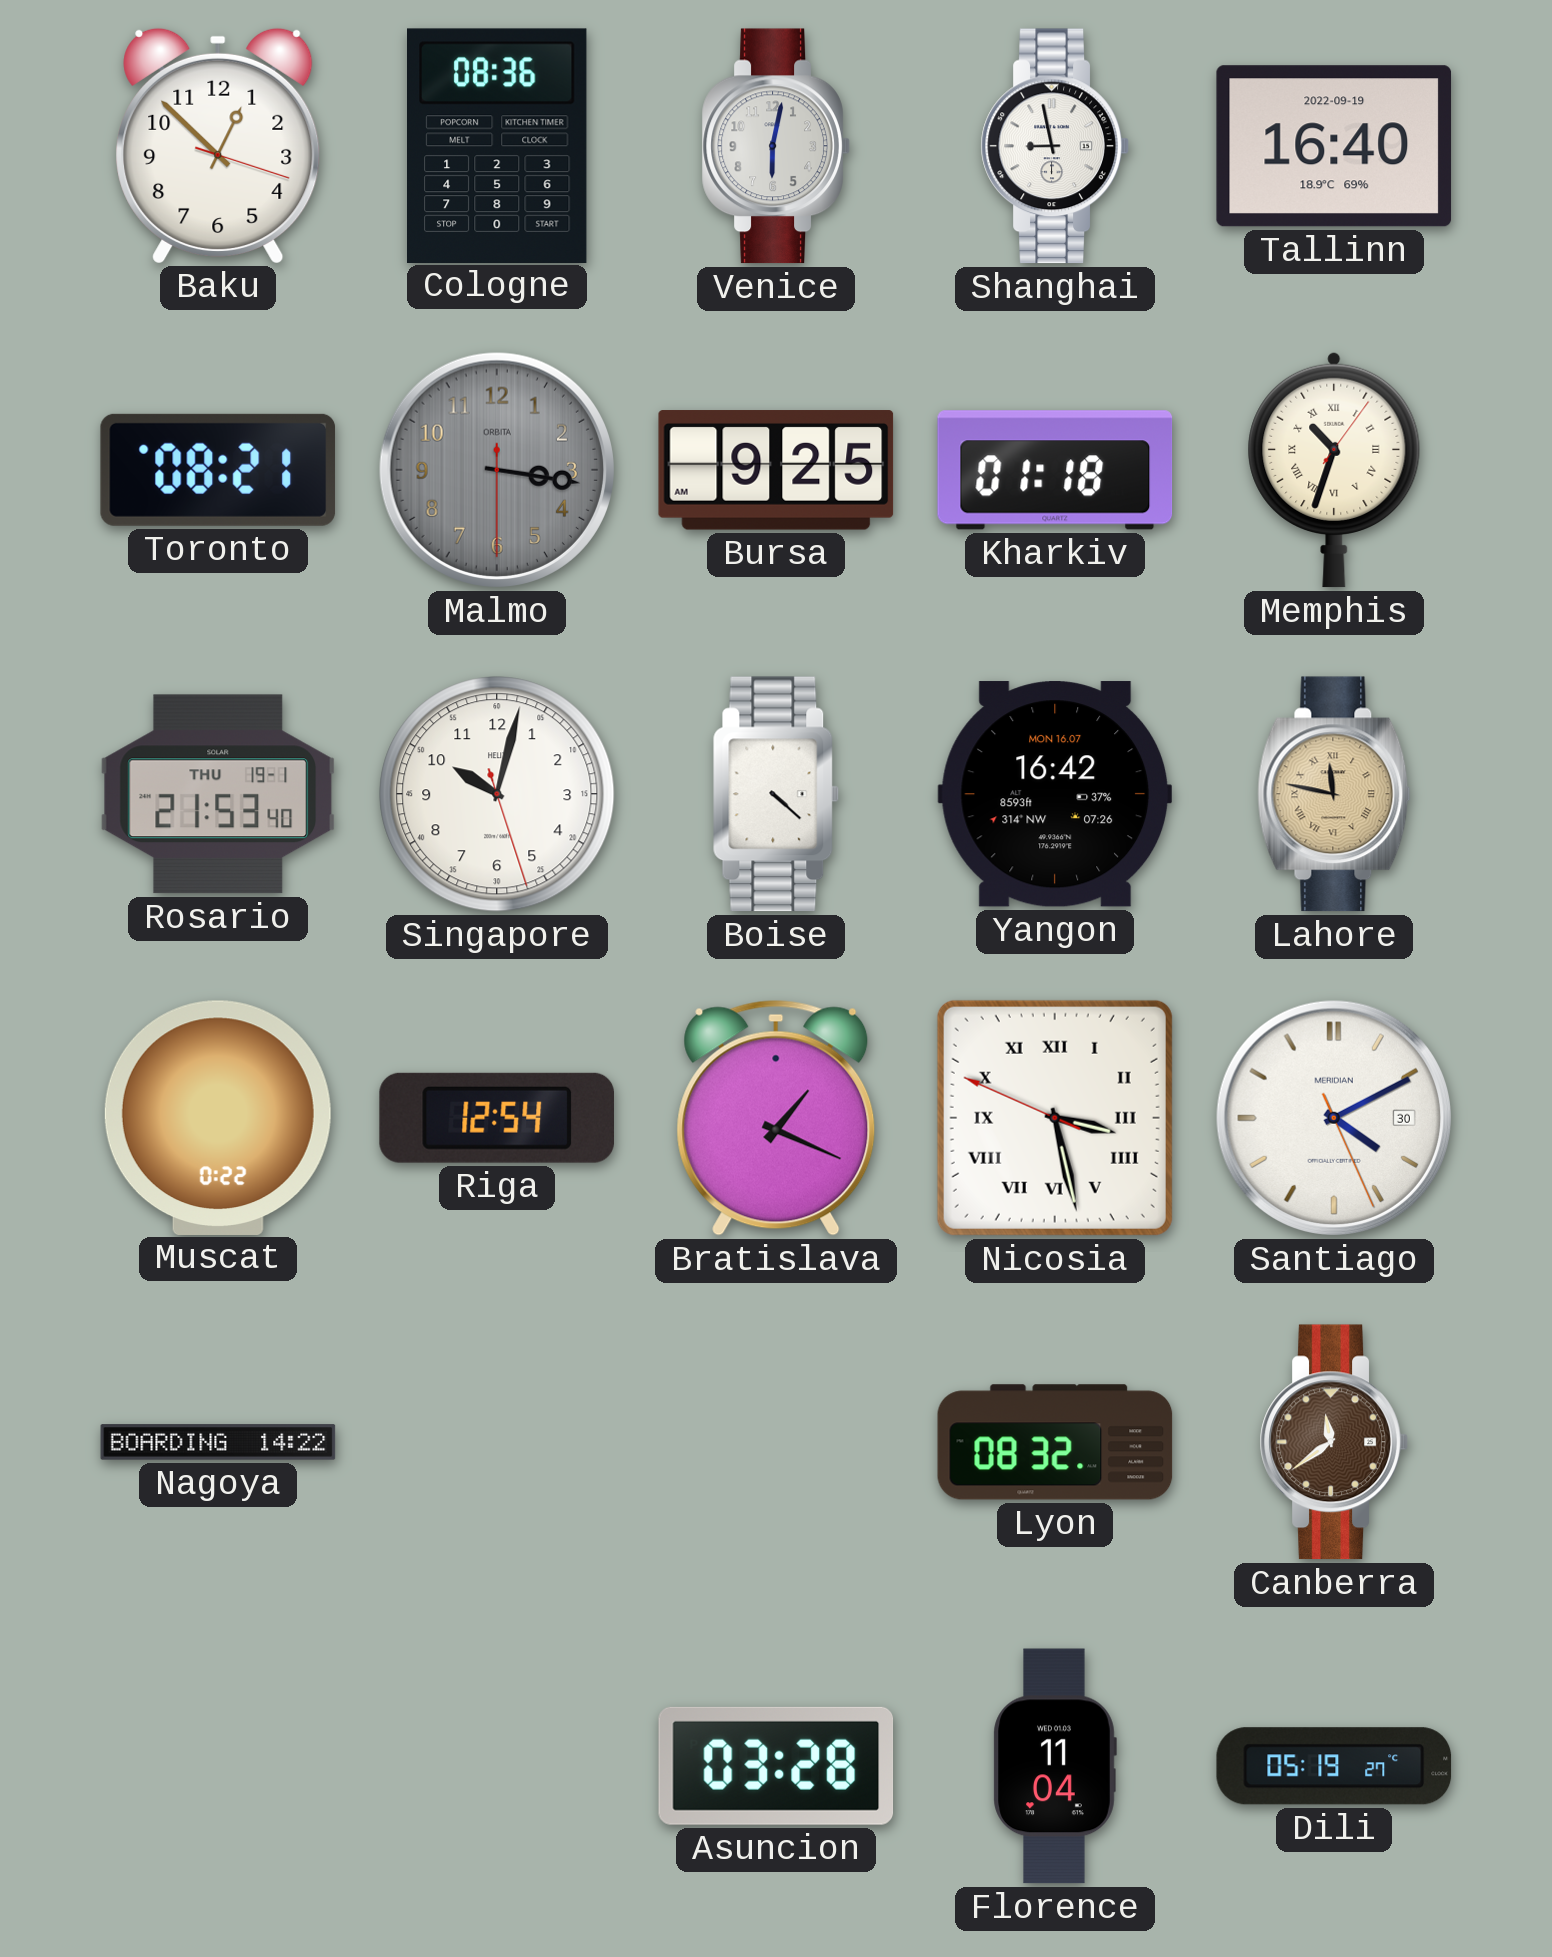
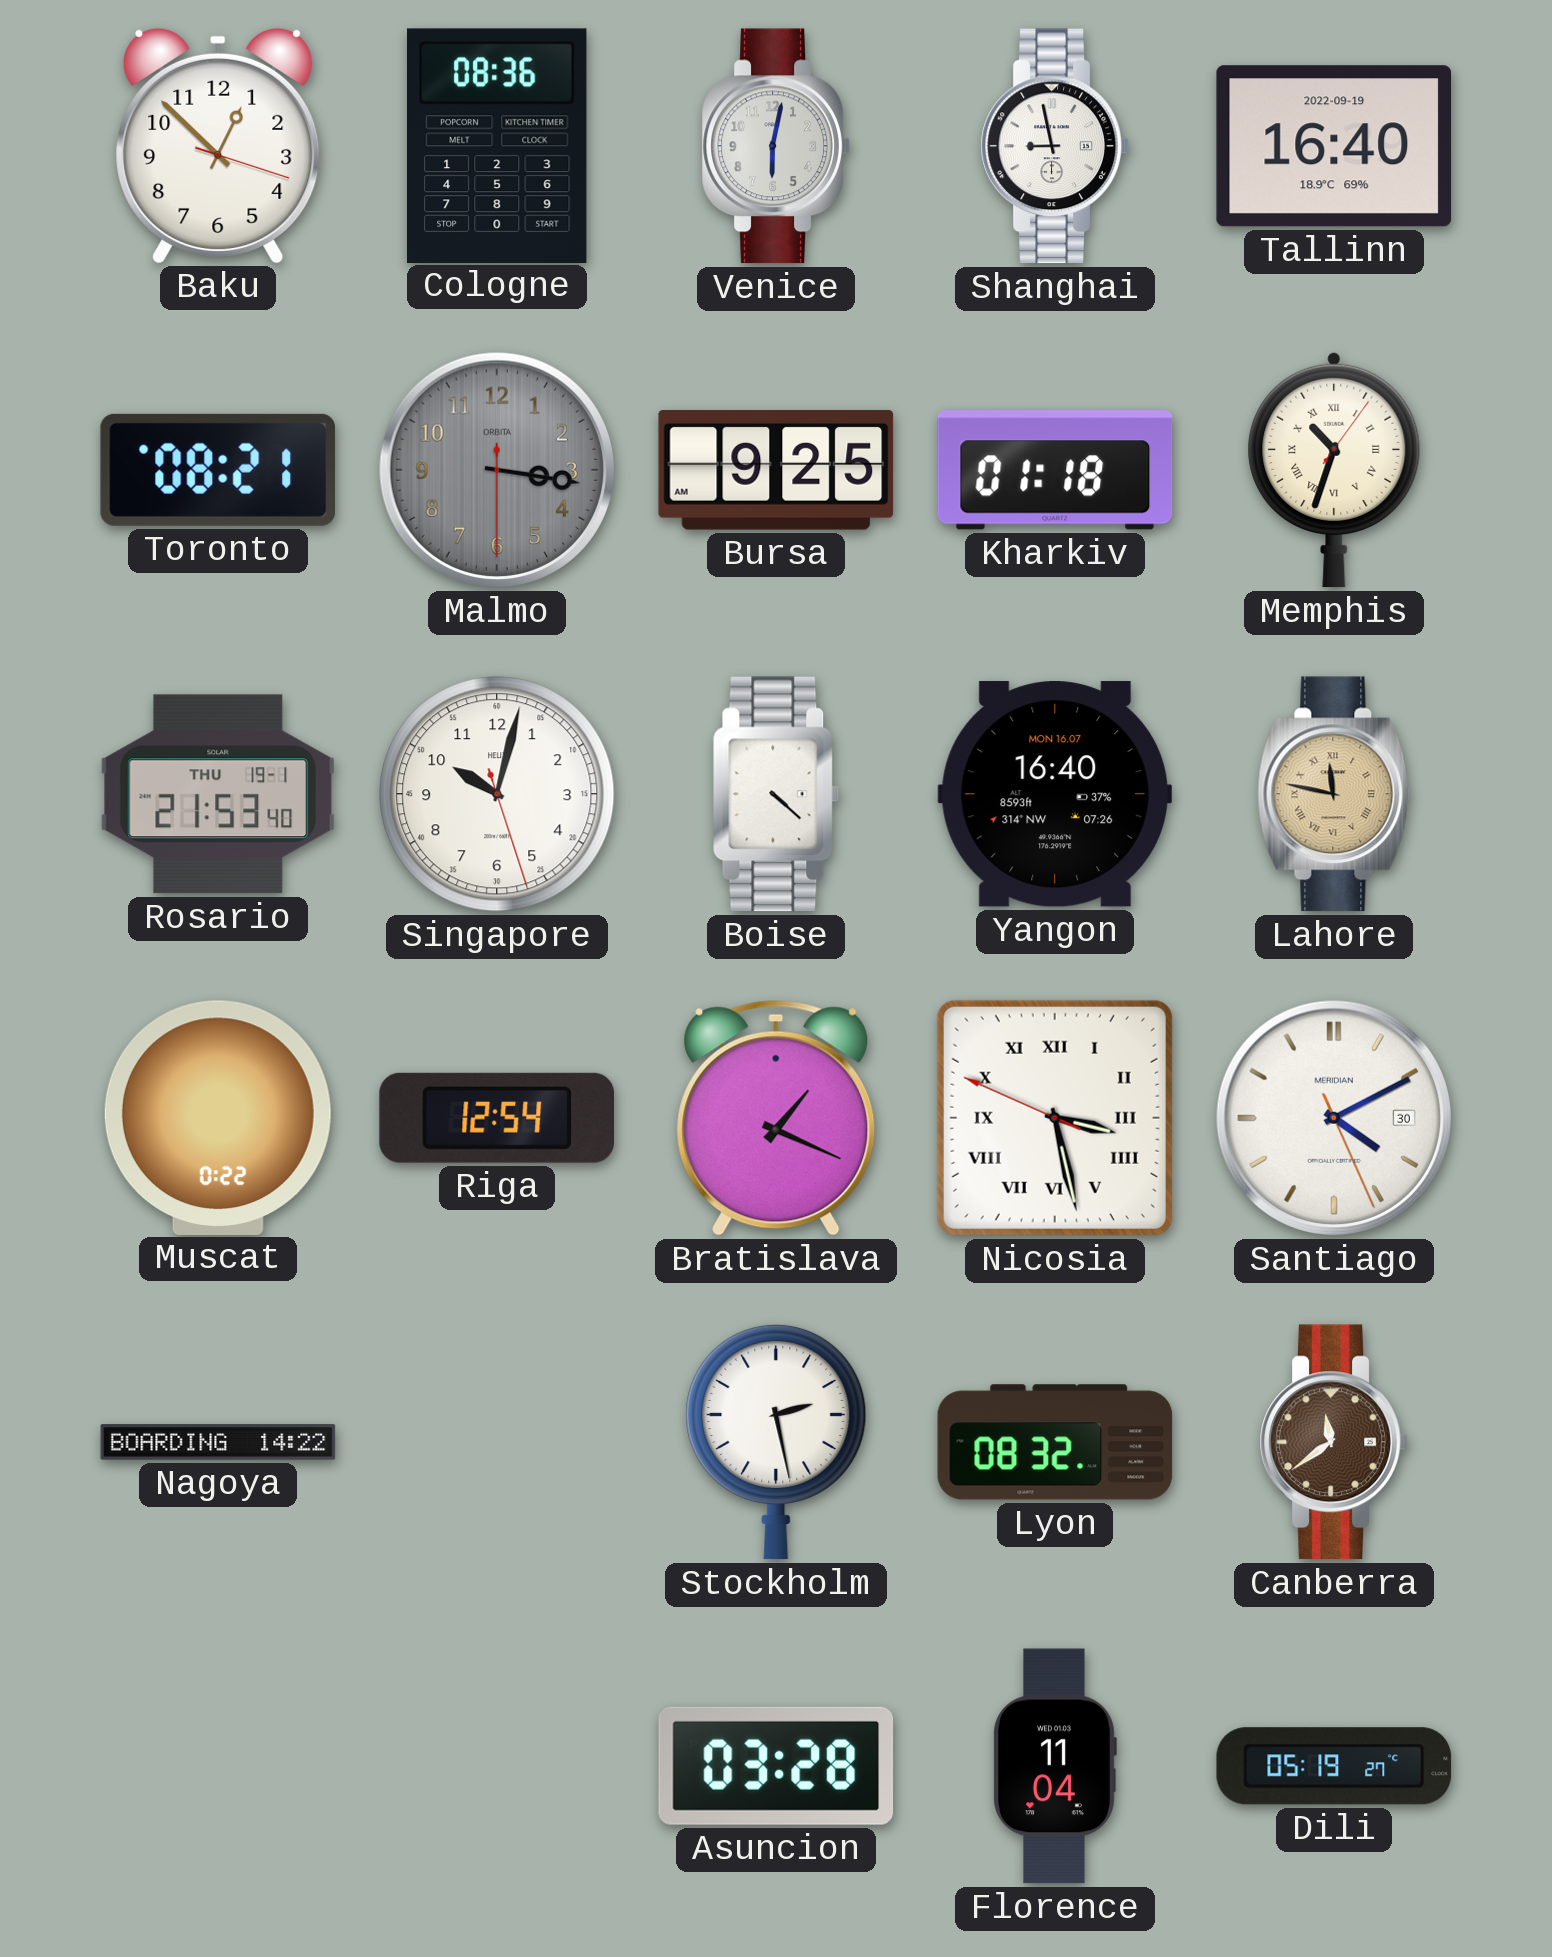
Yangon: 16:42 -> 16:40
Stockholm: none -> 2:28
